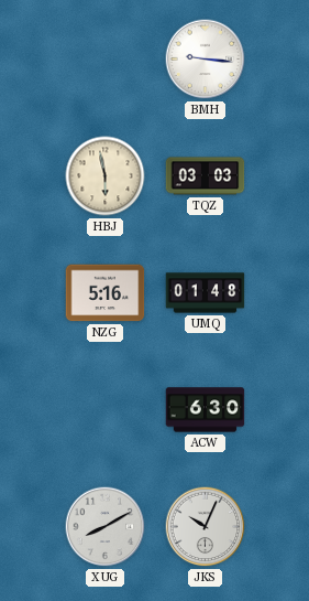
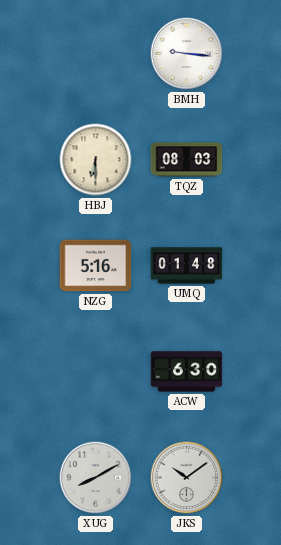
HBJ: 5:58 -> 6:30
TQZ: 03:03 -> 08:03
JKS: 10:04 -> 10:09
